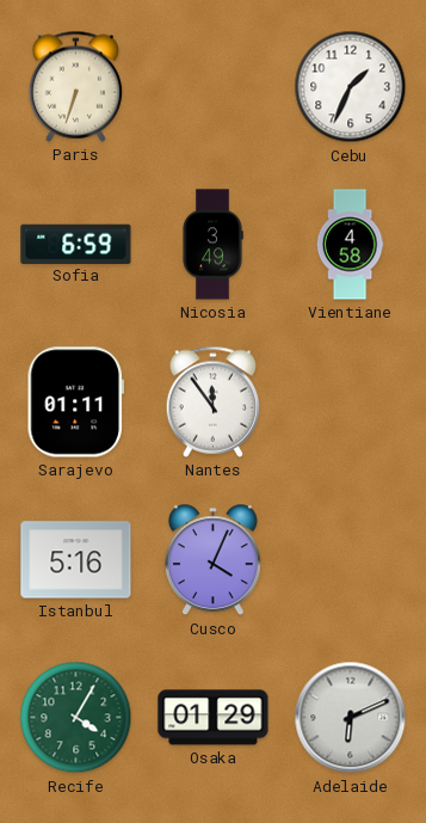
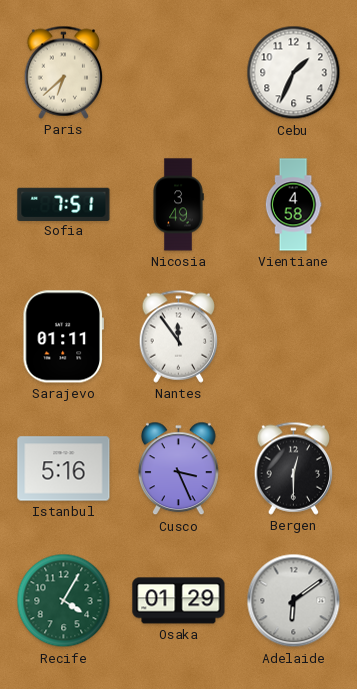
Paris: 6:33 -> 6:38
Sofia: 6:59 -> 7:51
Cusco: 4:04 -> 3:26
Bergen: none -> 12:30
Adelaide: 6:11 -> 6:09
